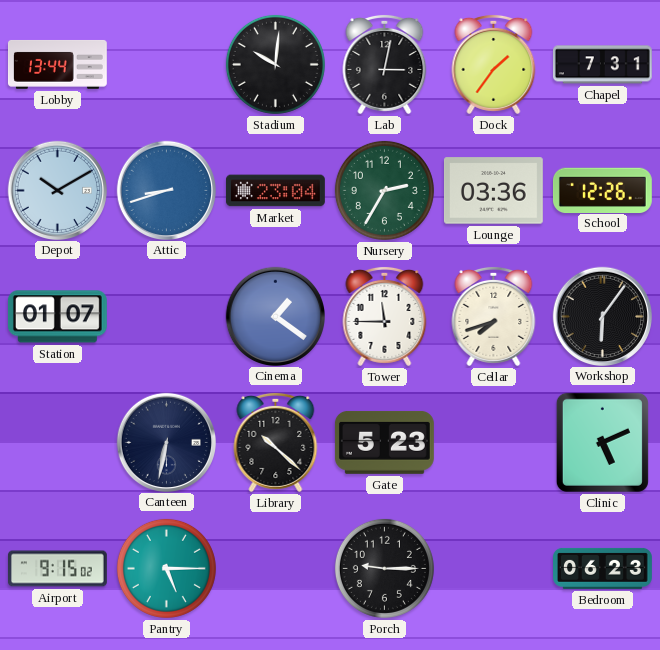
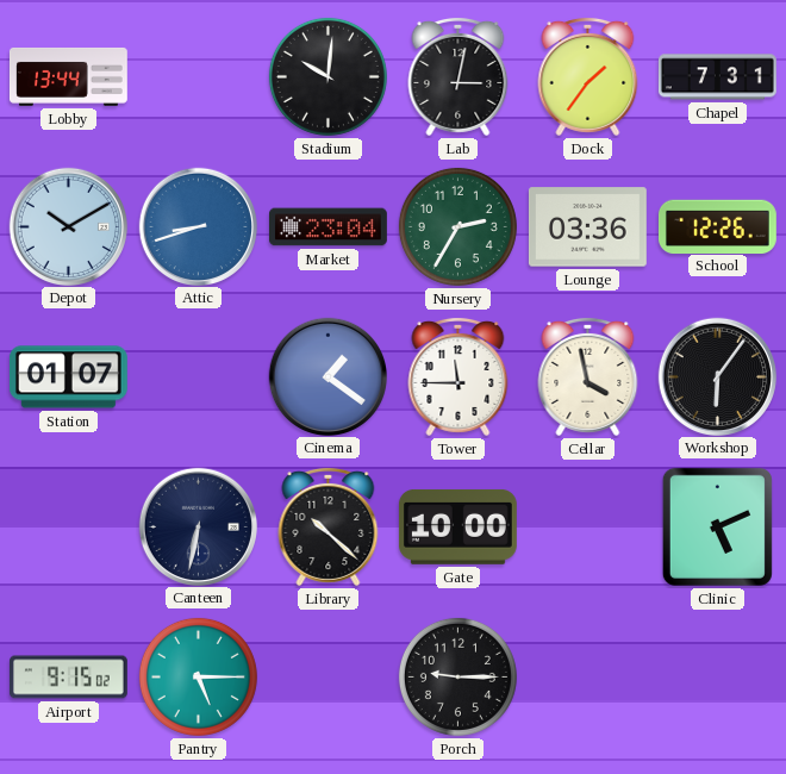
Cellar: 7:42 -> 3:58
Gate: 5:23 -> 10:00
Bedroom: 06:23 -> none
